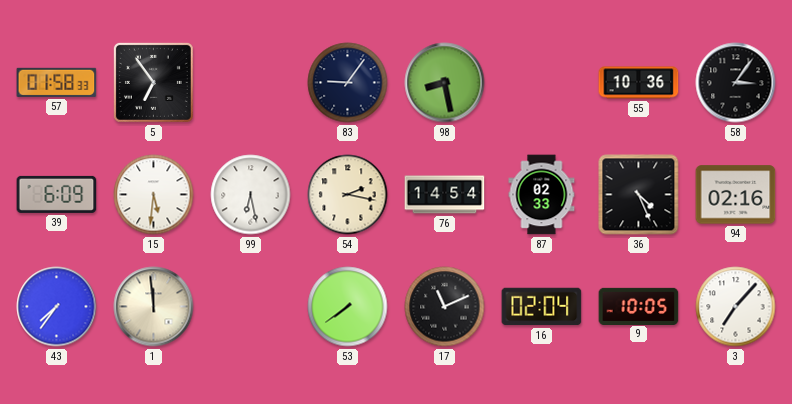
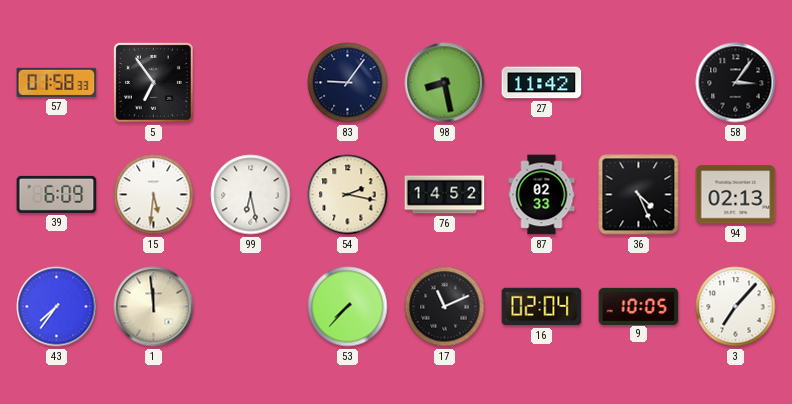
27: none -> 11:42
55: 10:36 -> none
76: 14:54 -> 14:52
94: 02:16 -> 02:13
53: 7:39 -> 7:37
